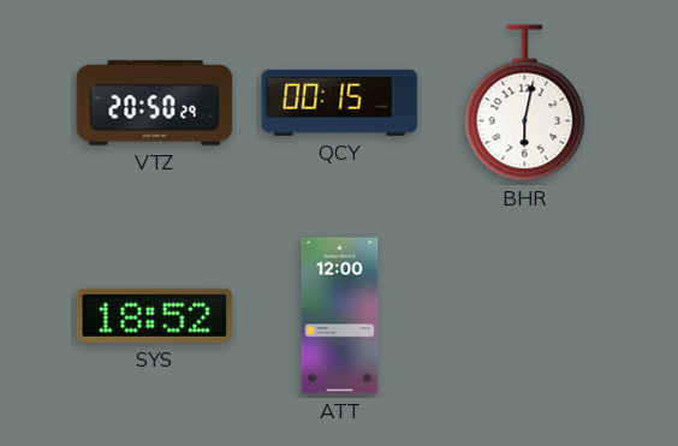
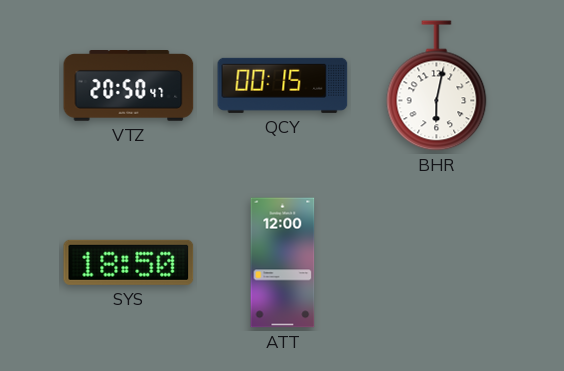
VTZ: 20:50:29 -> 20:50:47
SYS: 18:52 -> 18:50
